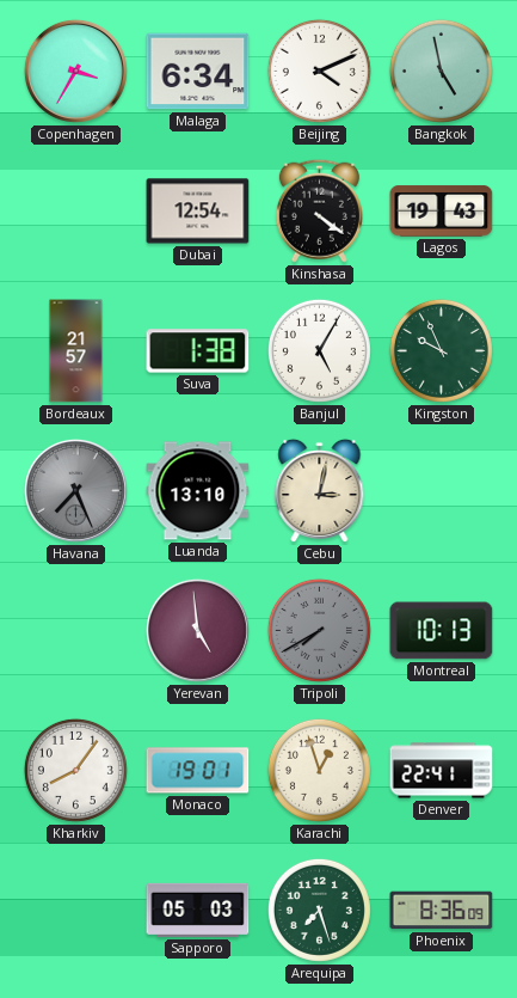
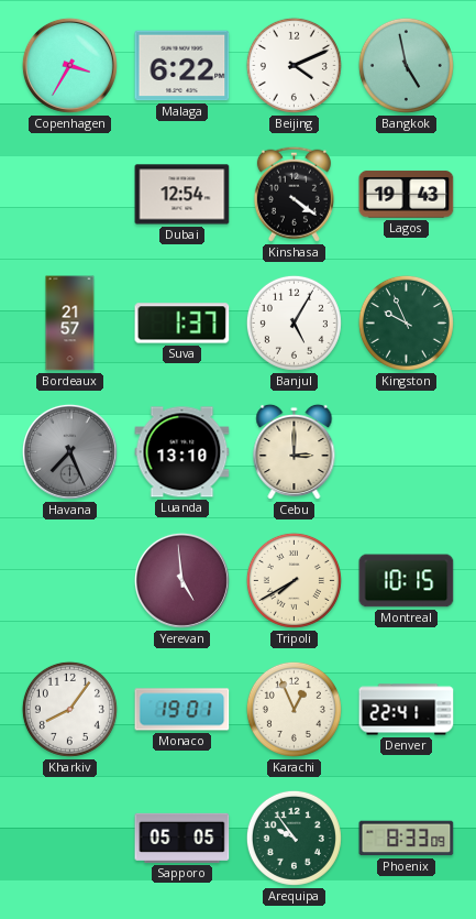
Malaga: 6:34 -> 6:22
Suva: 1:38 -> 1:37
Cebu: 3:02 -> 3:00
Tripoli dial: grey -> cream
Montreal: 10:13 -> 10:15
Karachi: 12:57 -> 12:56
Sapporo: 05:03 -> 05:05
Arequipa: 7:27 -> 9:54
Phoenix: 8:36 -> 8:33
